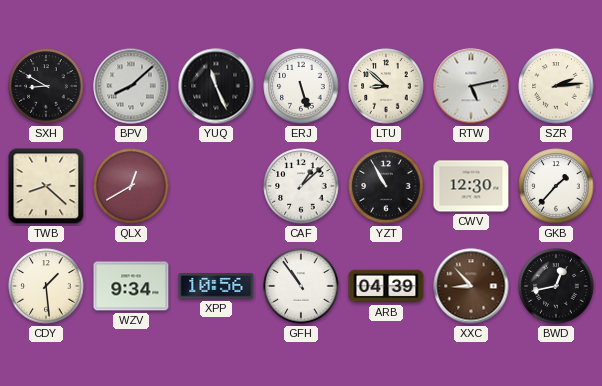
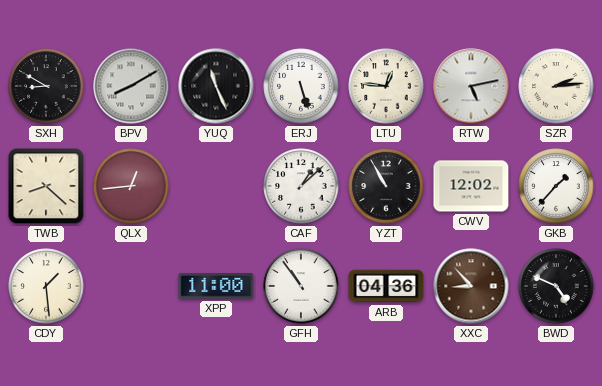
BPV: 8:08 -> 8:10
LTU: 8:52 -> 12:46
QLX: 12:40 -> 12:44
CWV: 12:30 -> 12:02
WZV: 9:34 -> none
XPP: 10:56 -> 11:00
ARB: 04:39 -> 04:36
BWD: 12:43 -> 4:49
